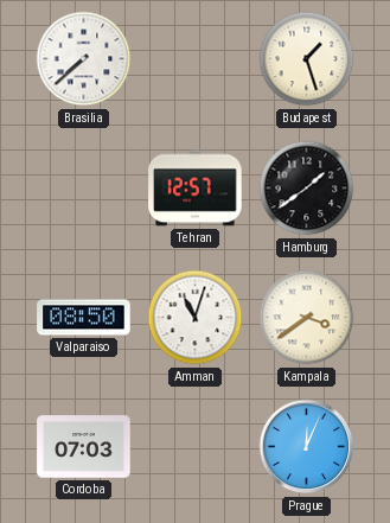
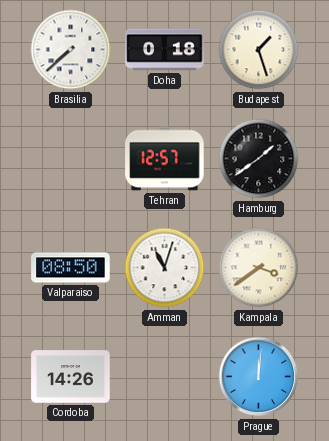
Doha: none -> 0:18
Cordoba: 07:03 -> 14:26
Prague: 12:04 -> 12:01
